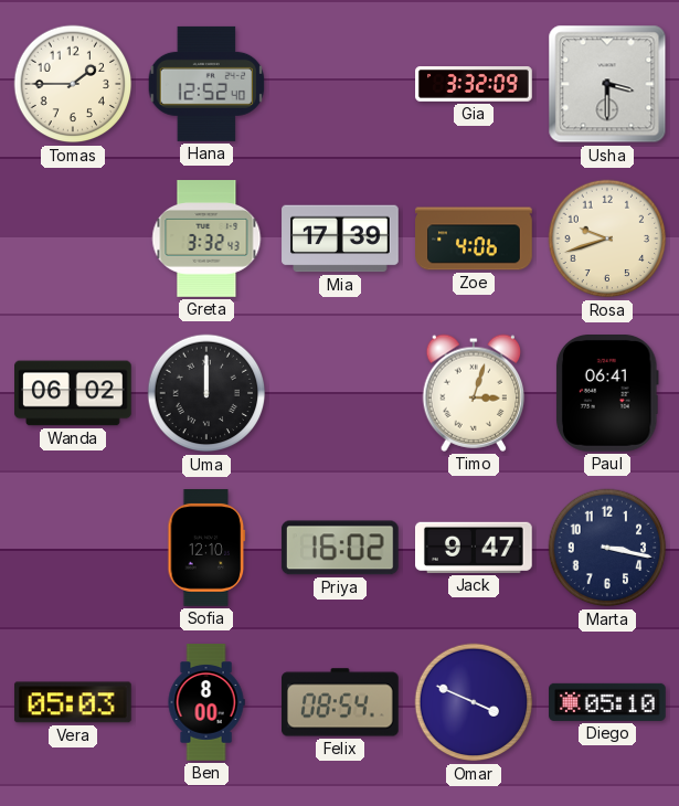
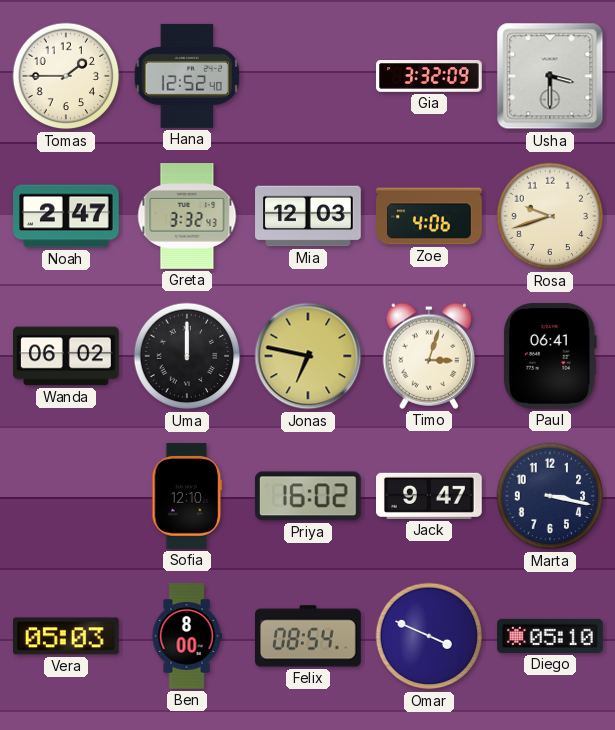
Noah: none -> 2:47
Mia: 17:39 -> 12:03
Jonas: none -> 6:47
